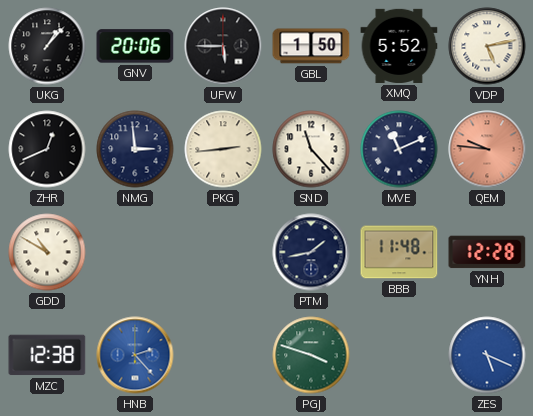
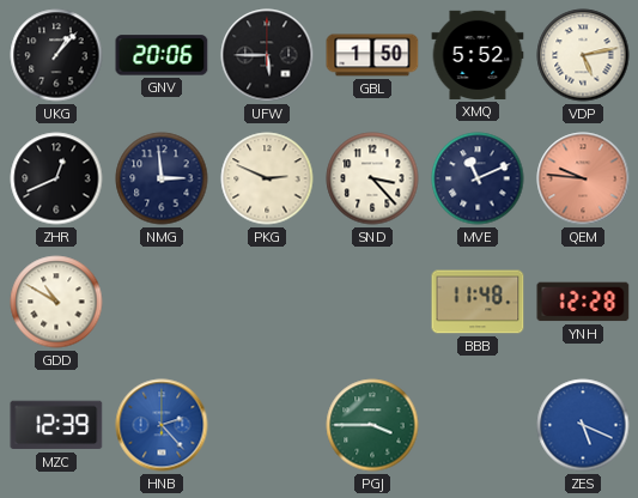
PKG: 2:44 -> 2:49
SND: 11:23 -> 3:23
PTM: 1:43 -> none
MZC: 12:38 -> 12:39
PGJ: 3:48 -> 3:45
